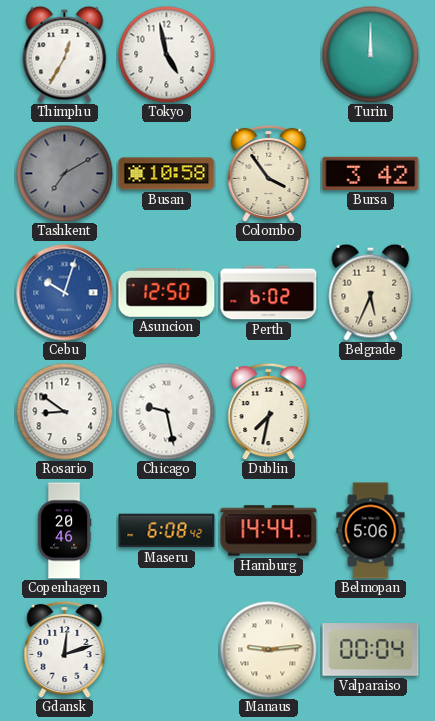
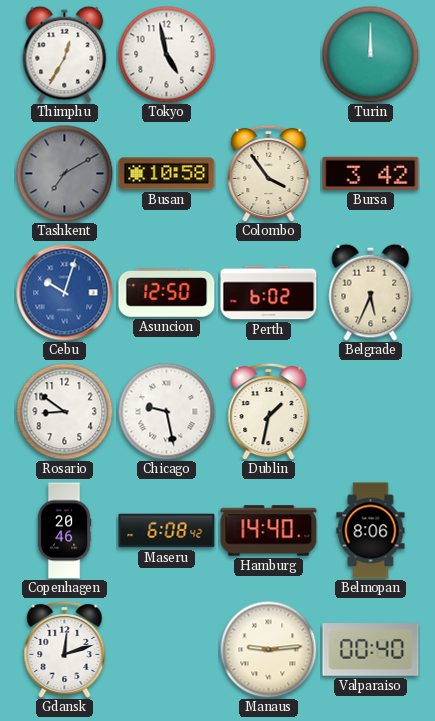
Dublin: 7:32 -> 1:32
Hamburg: 14:44 -> 14:40
Belmopan: 5:06 -> 8:06
Valparaiso: 00:04 -> 00:40
